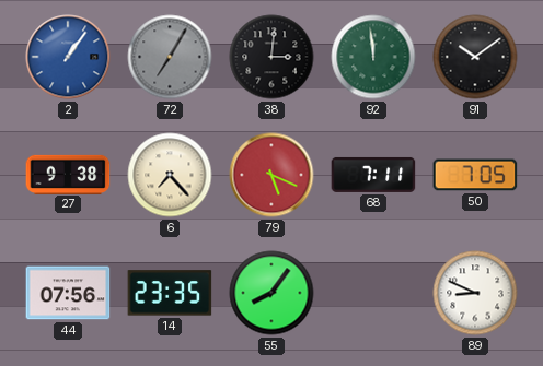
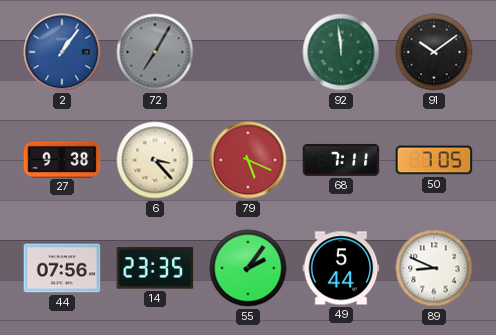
38: 3:01 -> none
6: 7:23 -> 3:23
55: 8:06 -> 2:06
49: none -> 5:44
